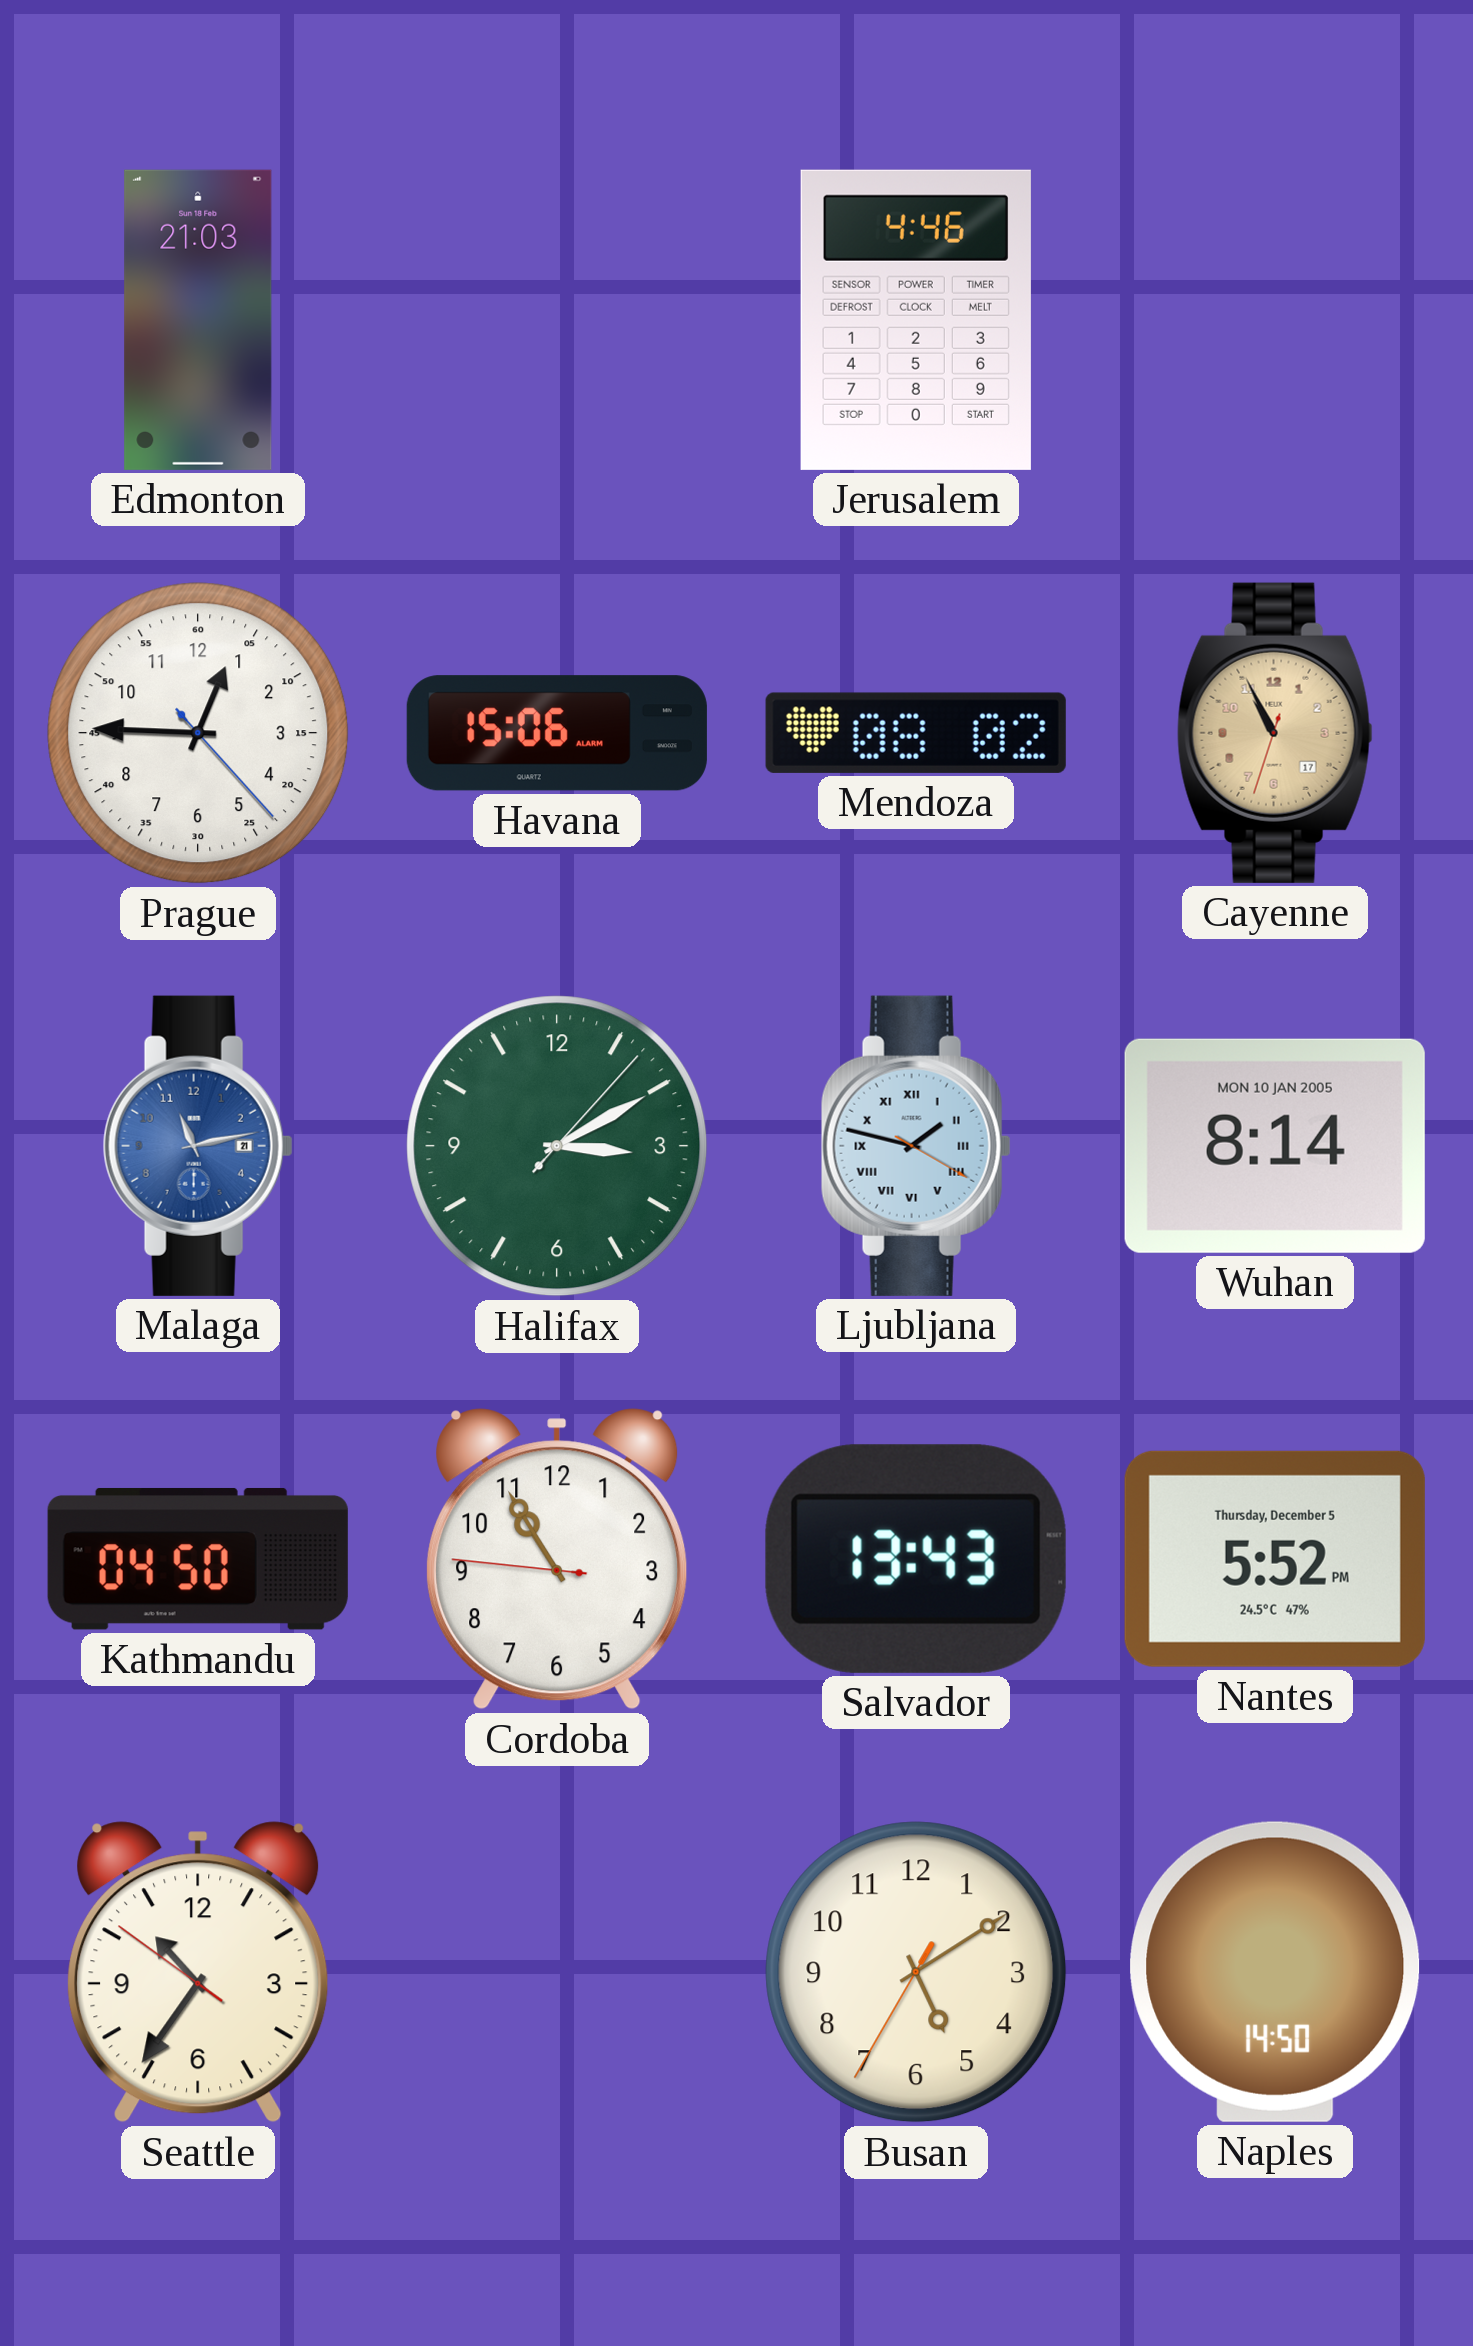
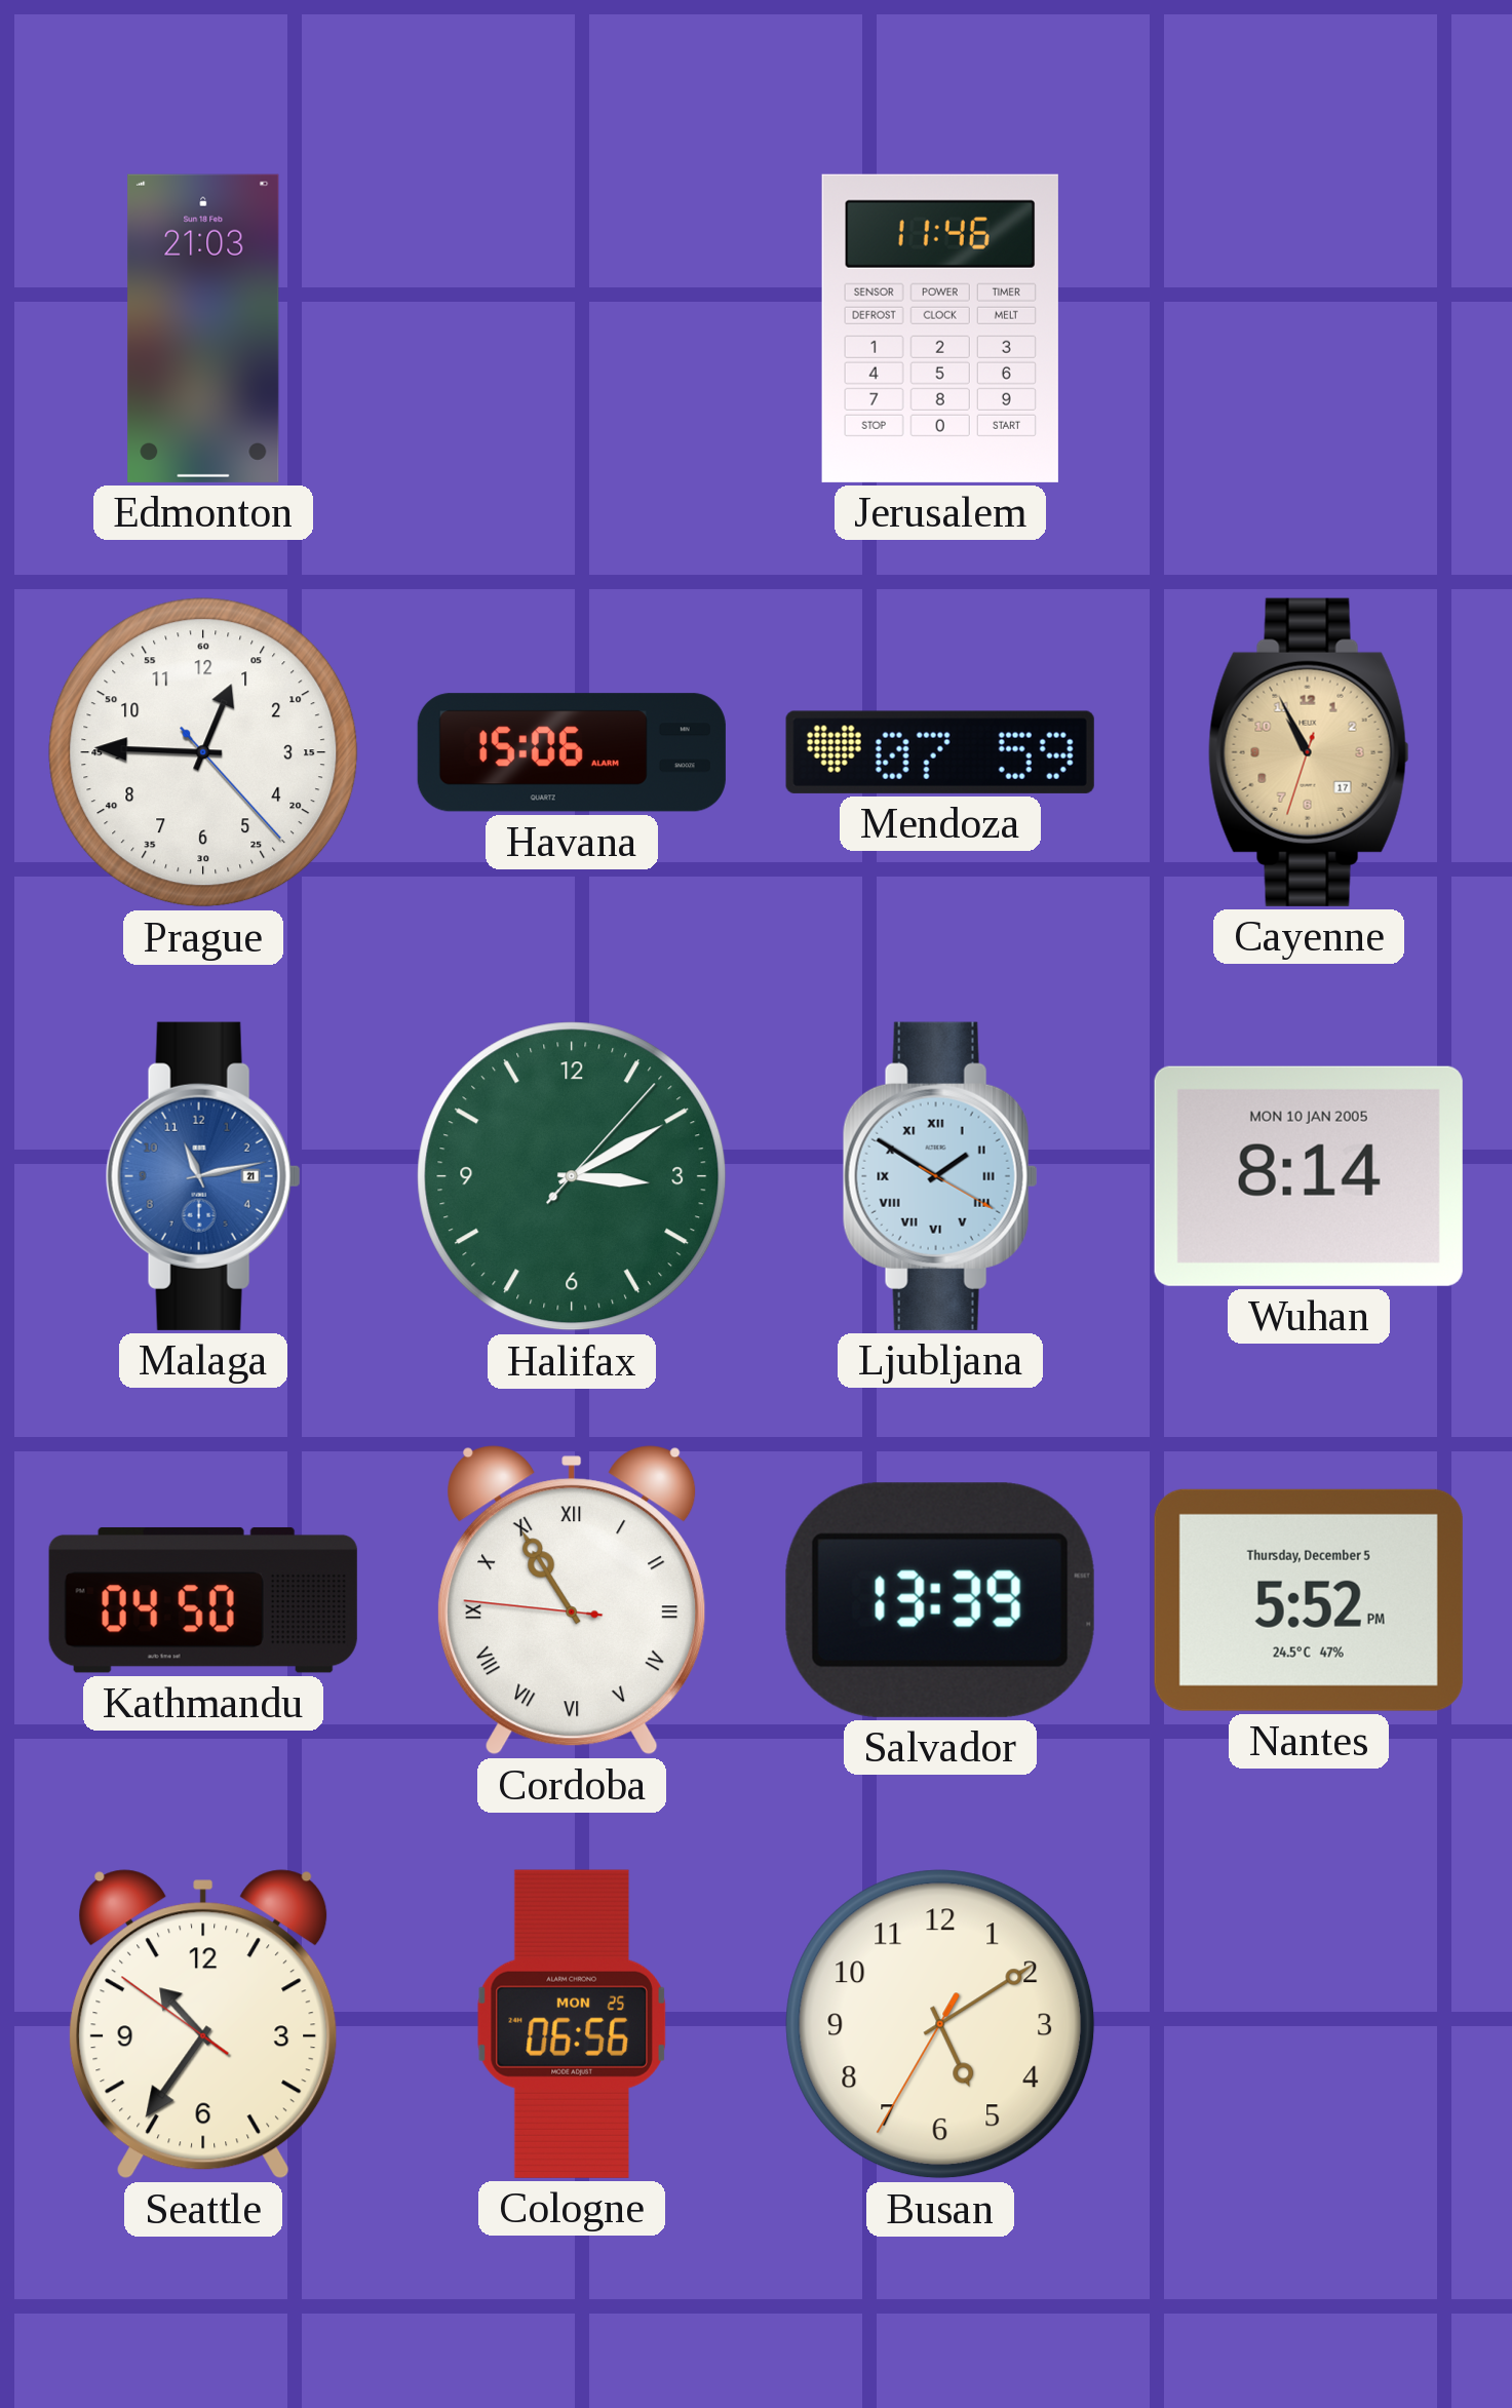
Jerusalem: 4:46 -> 11:46
Mendoza: 08:02 -> 07:59
Ljubljana: 1:47 -> 1:50
Cordoba numerals: Arabic -> Roman
Salvador: 13:43 -> 13:39
Cologne: none -> 06:56
Naples: 14:50 -> none
